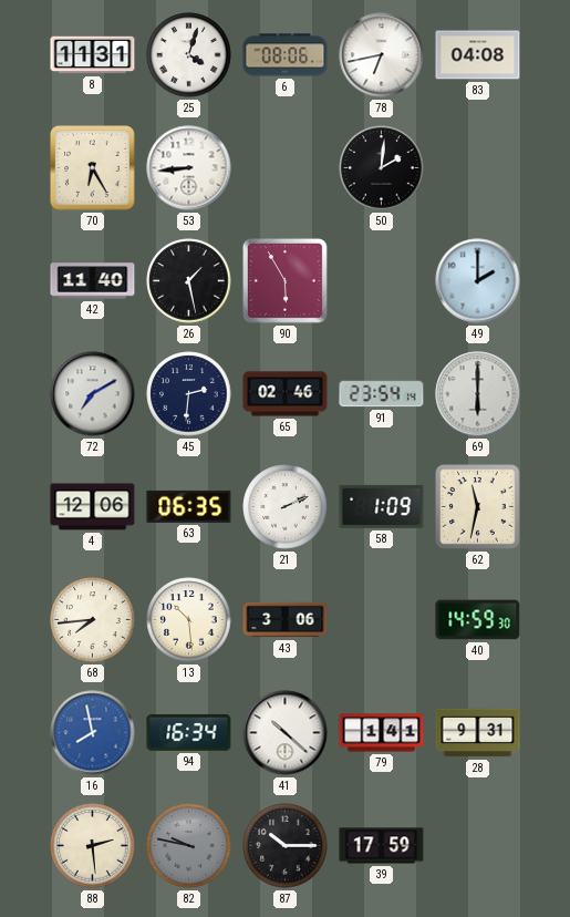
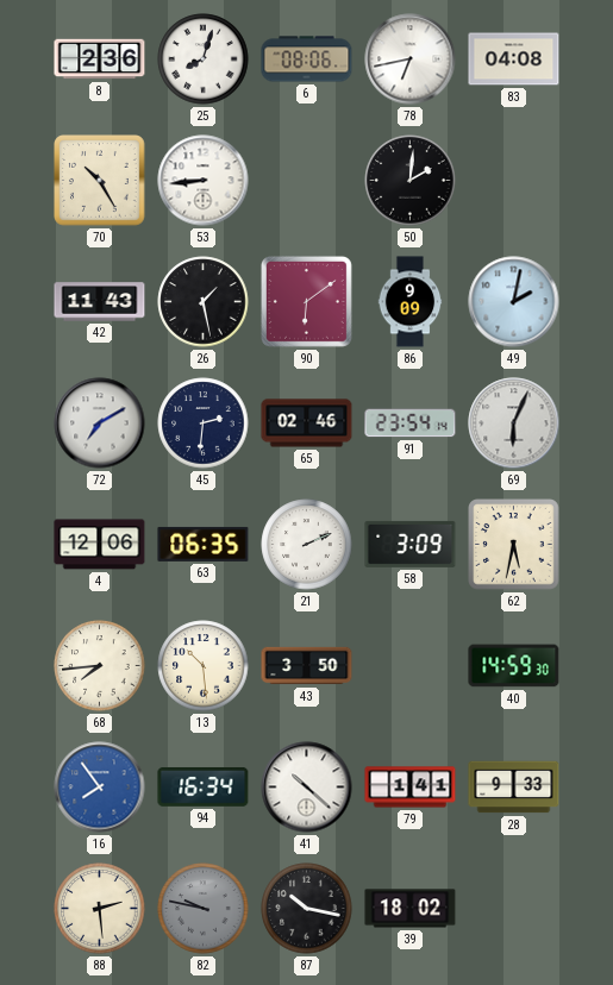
8: 11:31 -> 2:36
25: 4:03 -> 8:03
70: 6:25 -> 10:25
42: 11:40 -> 11:43
90: 5:55 -> 6:09
86: none -> 9:09
49: 2:00 -> 2:02
69: 6:00 -> 6:04
58: 1:09 -> 3:09
62: 11:32 -> 5:32
43: 3:06 -> 3:50
16: 7:58 -> 7:54
28: 9:31 -> 9:33
87: 10:15 -> 10:17
39: 17:59 -> 18:02
